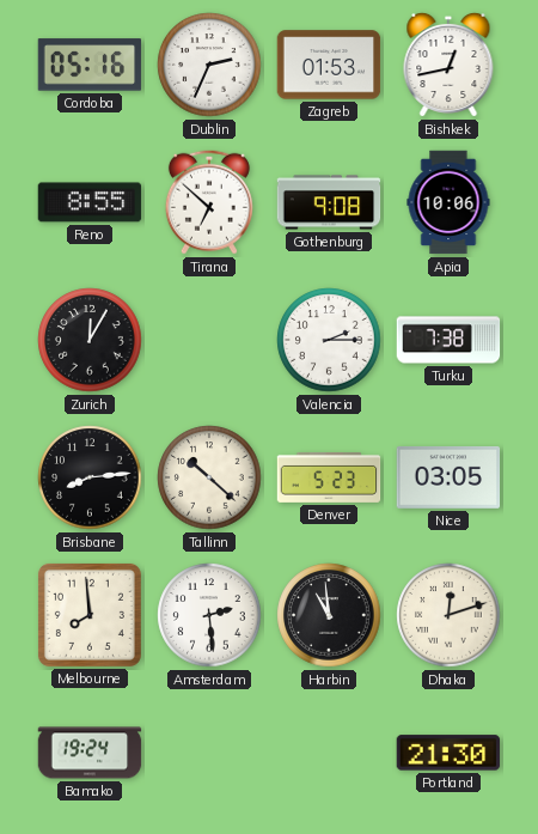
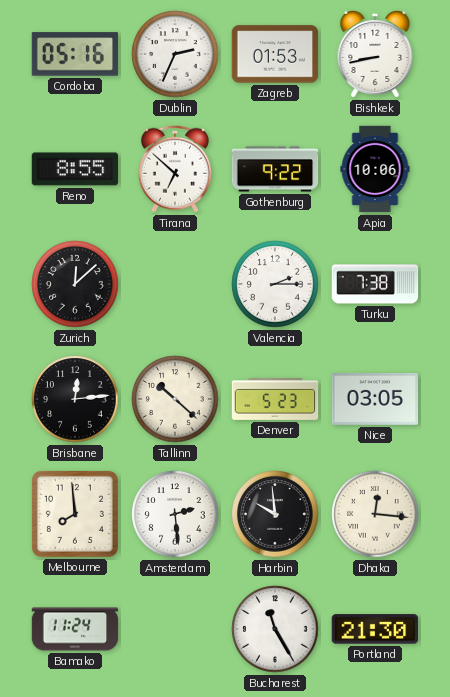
Bishkek: 12:43 -> 8:43
Gothenburg: 9:08 -> 9:22
Zurich: 12:05 -> 12:08
Brisbane: 8:14 -> 12:14
Harbin: 10:59 -> 9:59
Dhaka: 12:12 -> 12:16
Bamako: 19:24 -> 11:24
Bucharest: none -> 11:25
